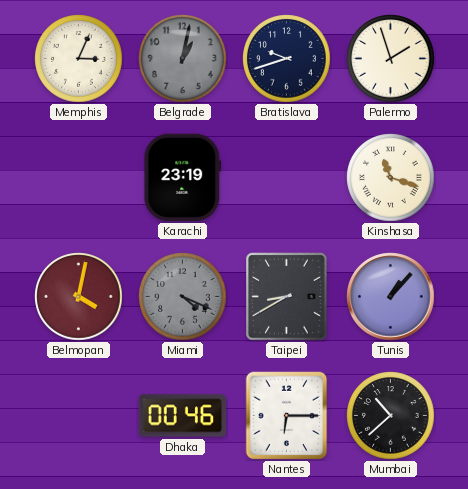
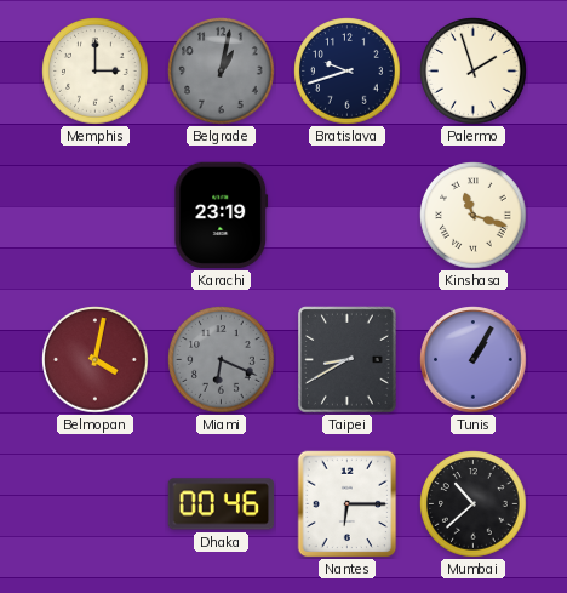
Memphis: 3:04 -> 3:00
Miami: 4:19 -> 6:19
Tunis: 1:07 -> 1:05
